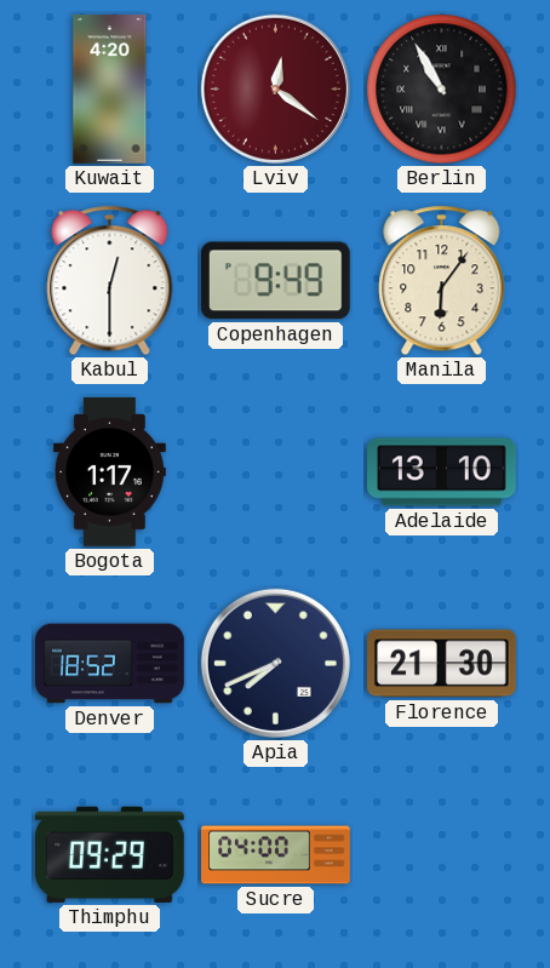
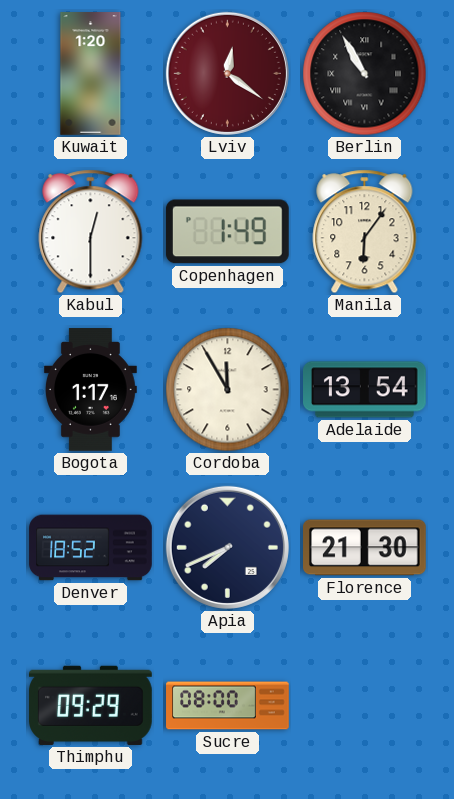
Kuwait: 4:20 -> 1:20
Copenhagen: 9:49 -> 1:49
Cordoba: none -> 11:55
Adelaide: 13:10 -> 13:54
Sucre: 04:00 -> 08:00
